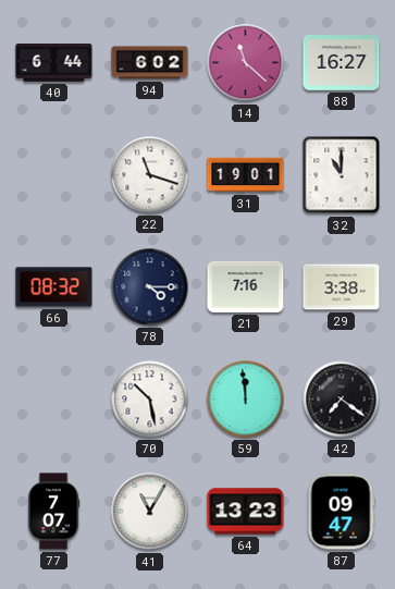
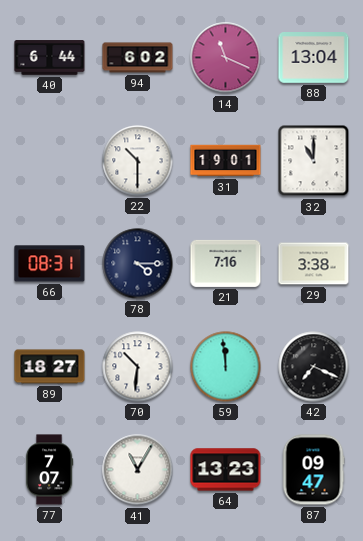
14: 11:22 -> 11:19
88: 16:27 -> 13:04
22: 11:18 -> 10:30
66: 08:32 -> 08:31
89: none -> 18:27
70: 10:28 -> 10:31
42: 7:21 -> 7:19
